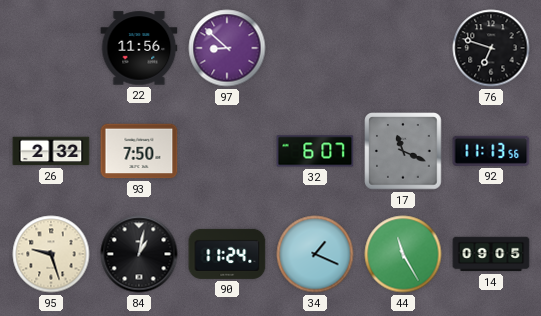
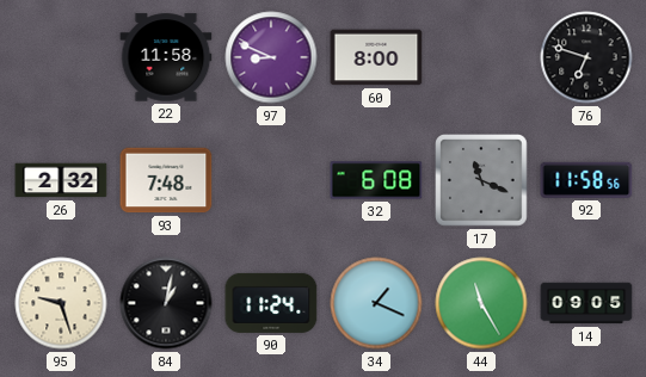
22: 11:56 -> 11:58
97: 8:52 -> 8:49
60: none -> 8:00
93: 7:50 -> 7:48
32: 6:07 -> 6:08
92: 11:13 -> 11:58
